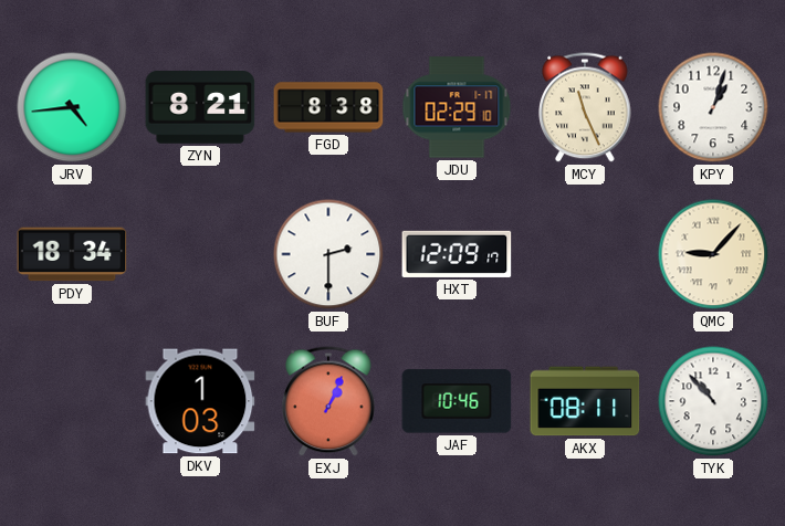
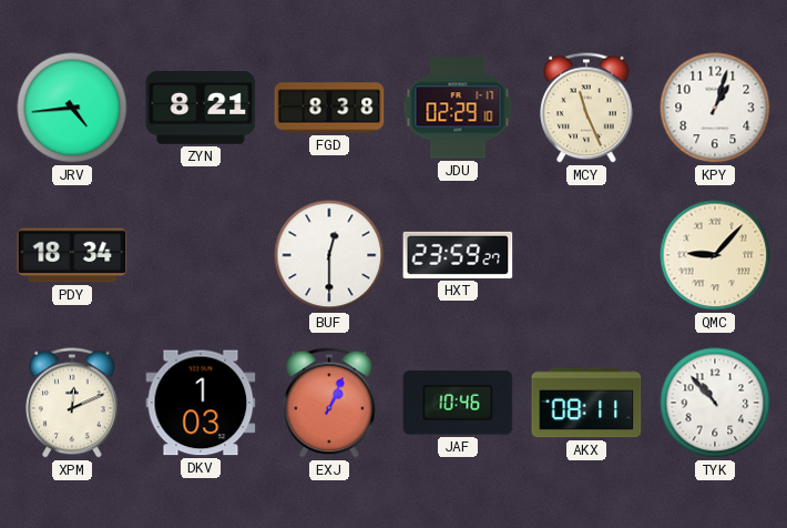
BUF: 2:30 -> 12:30
HXT: 12:09 -> 23:59
XPM: none -> 12:11
